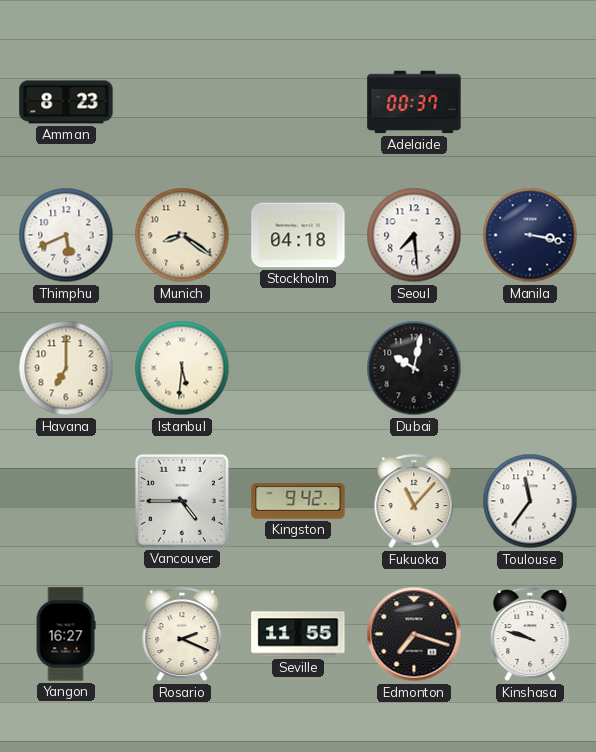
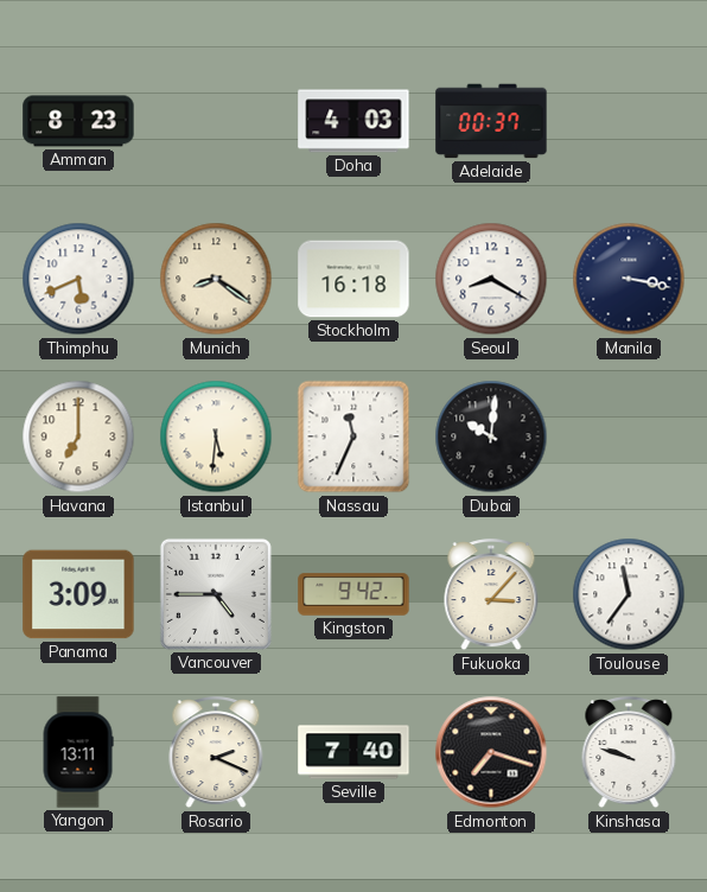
Doha: none -> 4:03
Stockholm: 04:18 -> 16:18
Seoul: 7:29 -> 8:20
Nassau: none -> 11:34
Dubai: 10:02 -> 10:01
Panama: none -> 3:09
Fukuoka: 11:07 -> 3:07
Yangon: 16:27 -> 13:11
Seville: 11:55 -> 7:40
